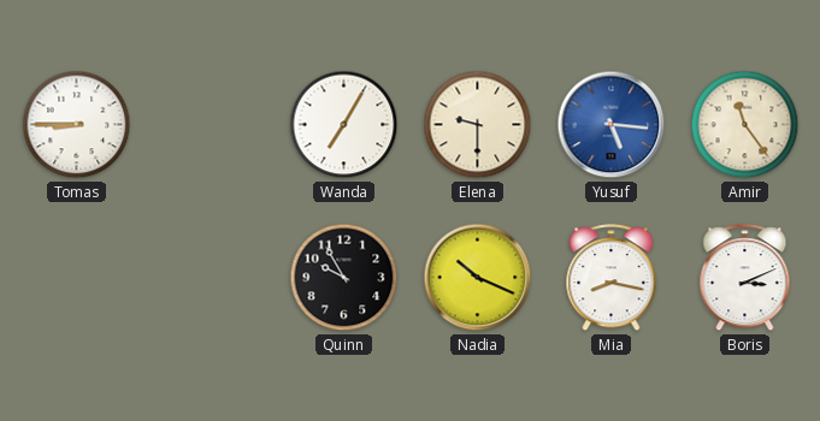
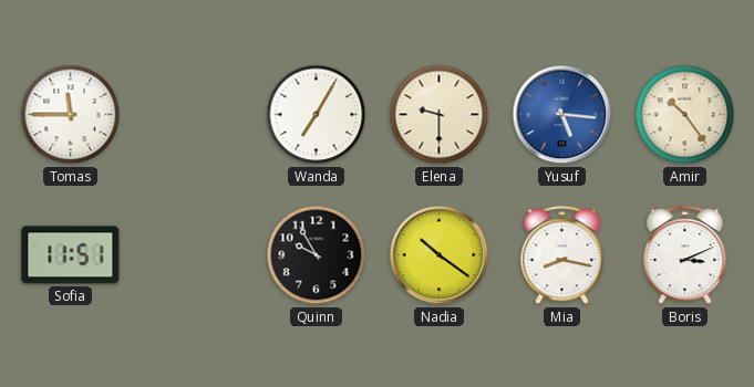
Tomas: 8:45 -> 11:45
Amir: 11:24 -> 10:24
Sofia: none -> 11:51
Nadia: 10:19 -> 10:21
